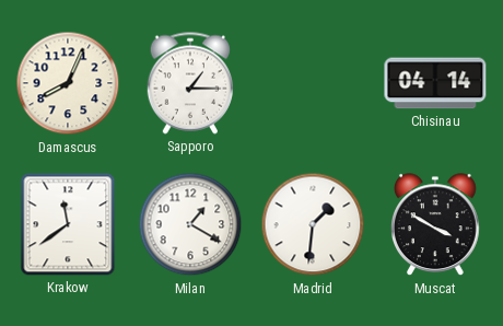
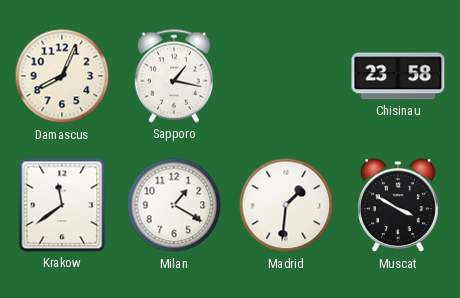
Sapporo: 1:15 -> 1:17
Chisinau: 04:14 -> 23:58
